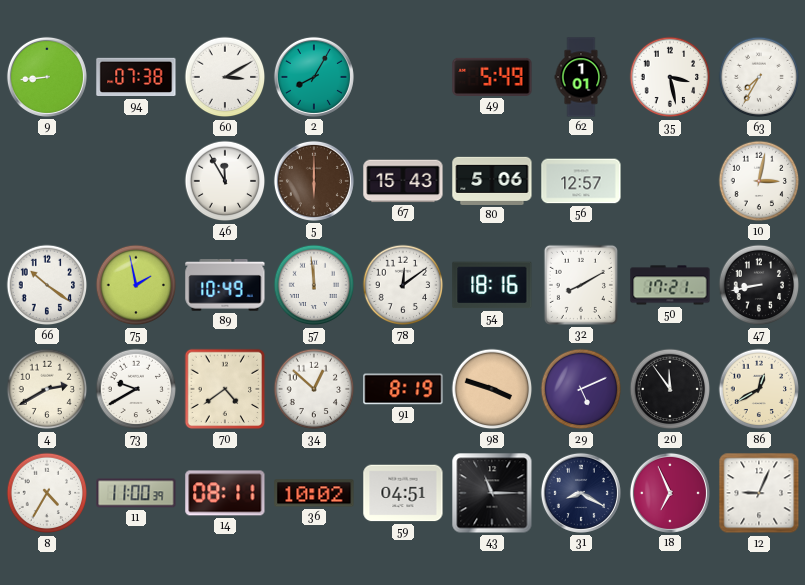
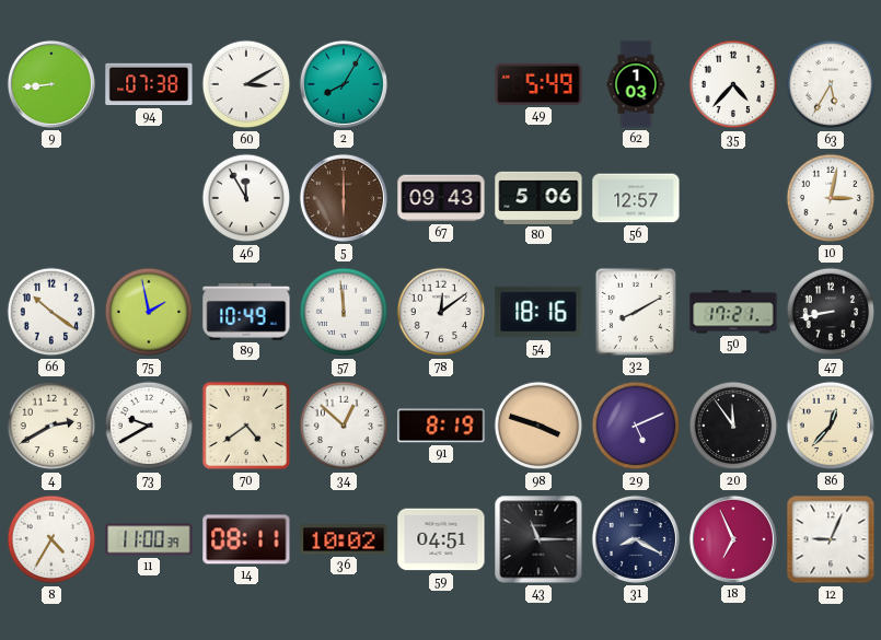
62: 1:01 -> 1:03
35: 3:28 -> 4:37
63: 7:35 -> 5:35
67: 15:43 -> 09:43
86: 12:40 -> 12:37
